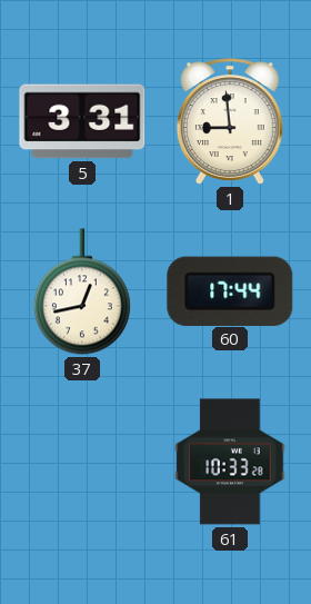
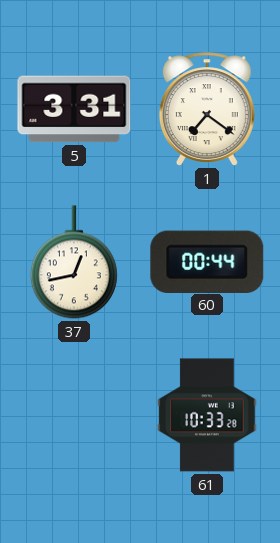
1: 8:59 -> 7:21
60: 17:44 -> 00:44
